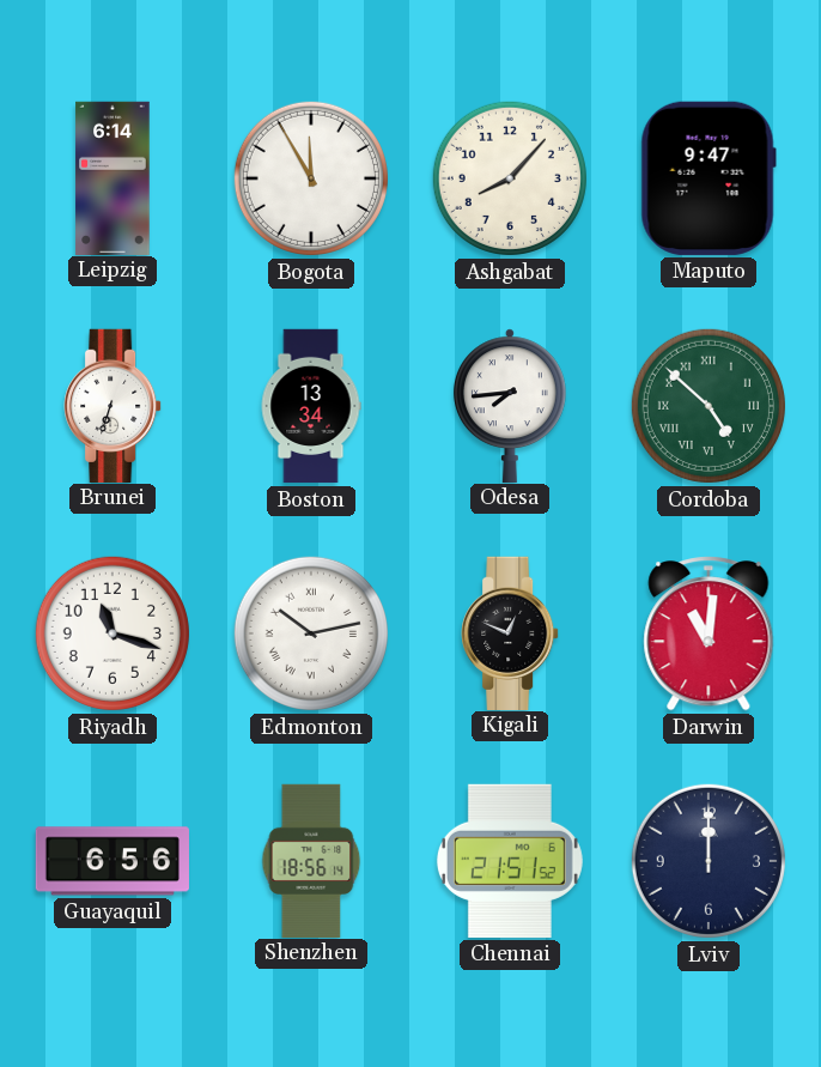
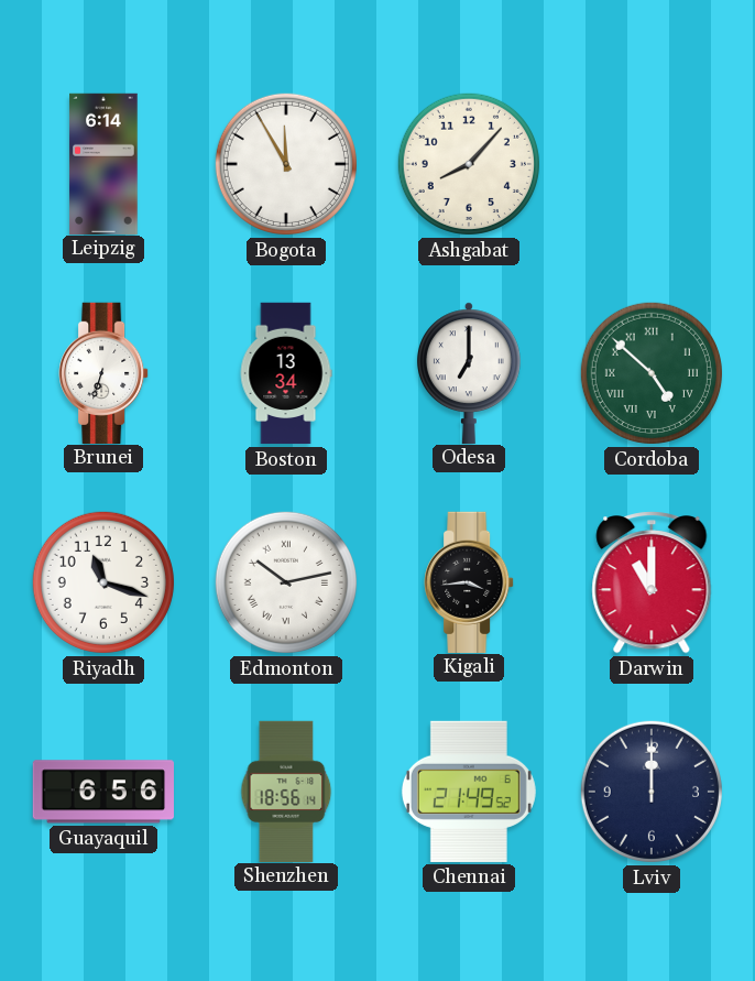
Maputo: 9:47 -> none
Odesa: 7:44 -> 7:00
Kigali: 12:49 -> 3:44
Darwin: 11:01 -> 11:00
Chennai: 21:51 -> 21:49
